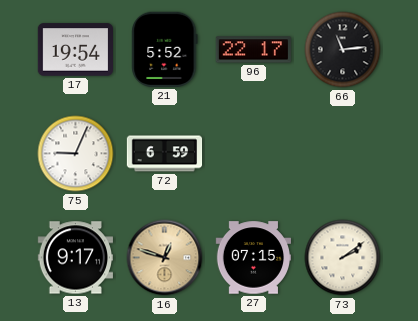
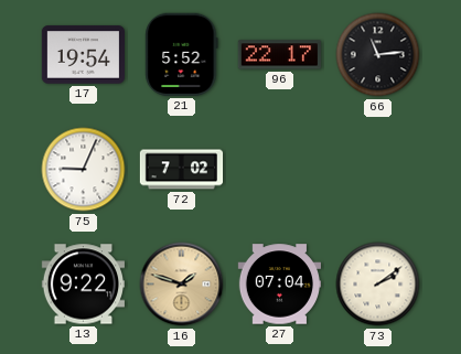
72: 6:59 -> 7:02
13: 9:17 -> 9:22
16: 12:48 -> 1:48
27: 07:15 -> 07:04
